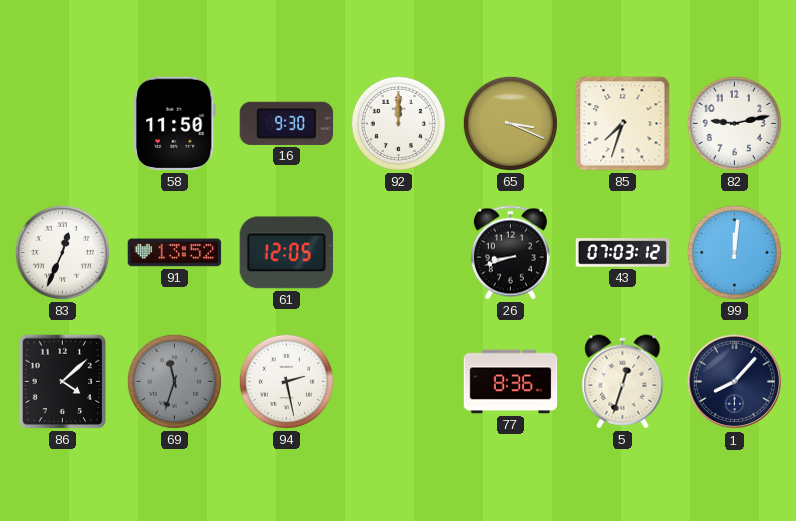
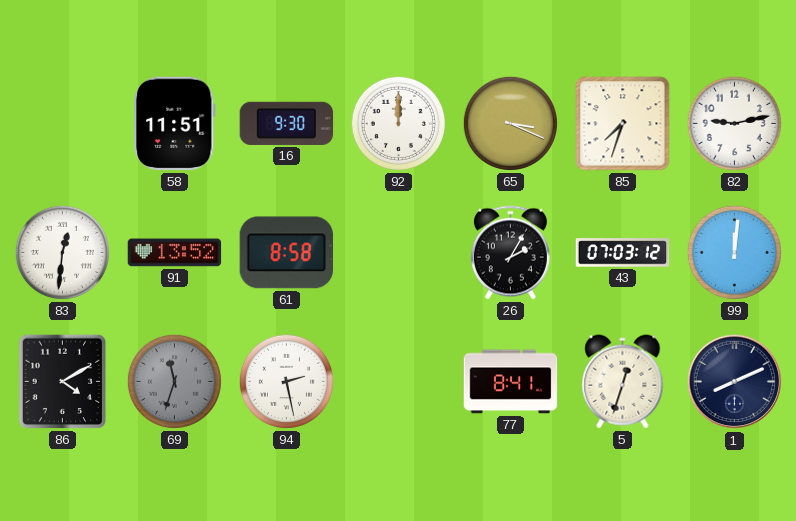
58: 11:50 -> 11:51
83: 12:34 -> 12:31
61: 12:05 -> 8:58
26: 8:42 -> 2:05
86: 4:08 -> 4:10
77: 8:36 -> 8:41
1: 8:07 -> 8:11
